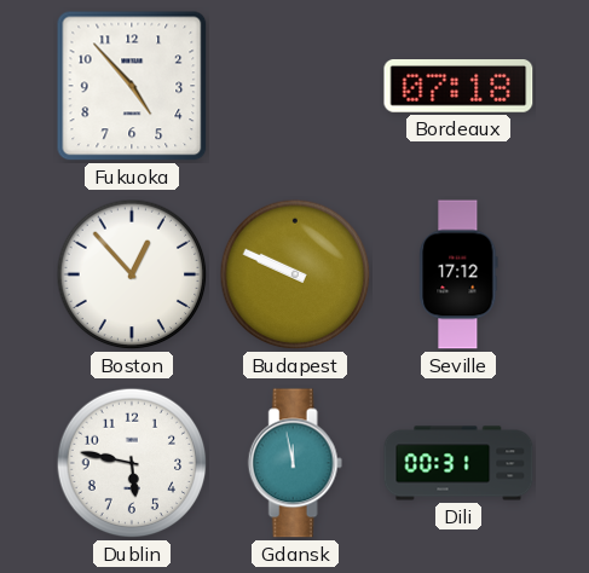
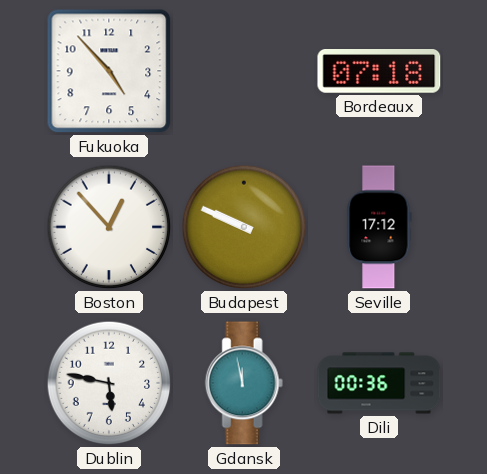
Dili: 00:31 -> 00:36
